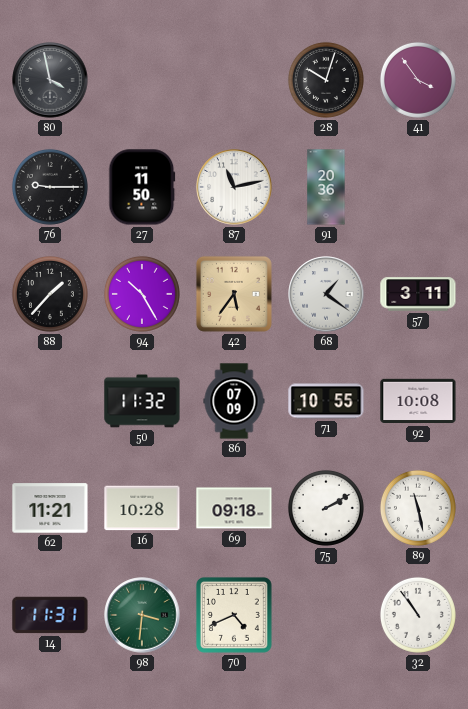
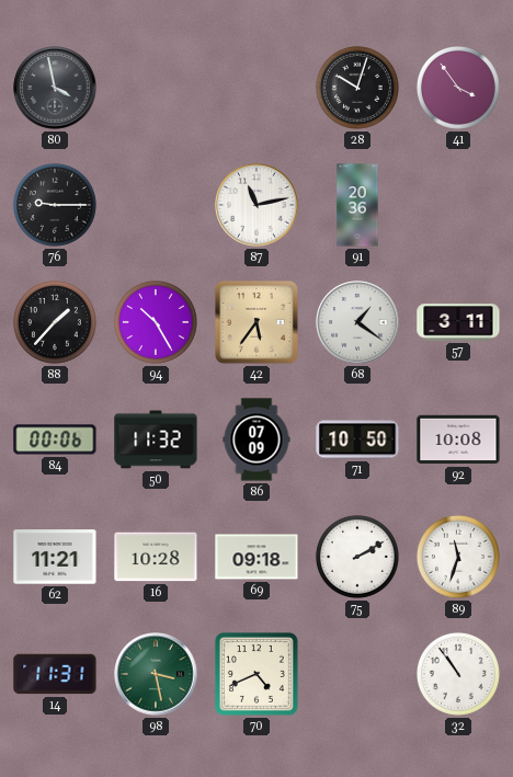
27: 11:50 -> none
84: none -> 00:06
71: 10:55 -> 10:50
89: 11:28 -> 11:33
98: 3:31 -> 3:28
